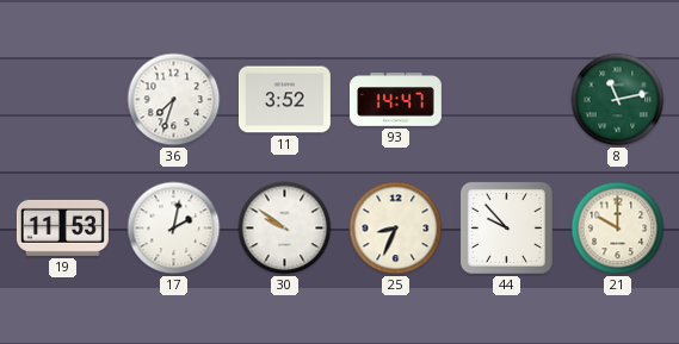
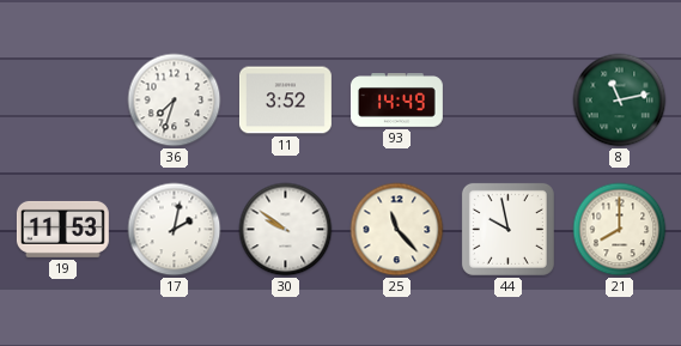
93: 14:47 -> 14:49
25: 8:34 -> 11:23
44: 9:53 -> 9:58
21: 10:00 -> 8:00
